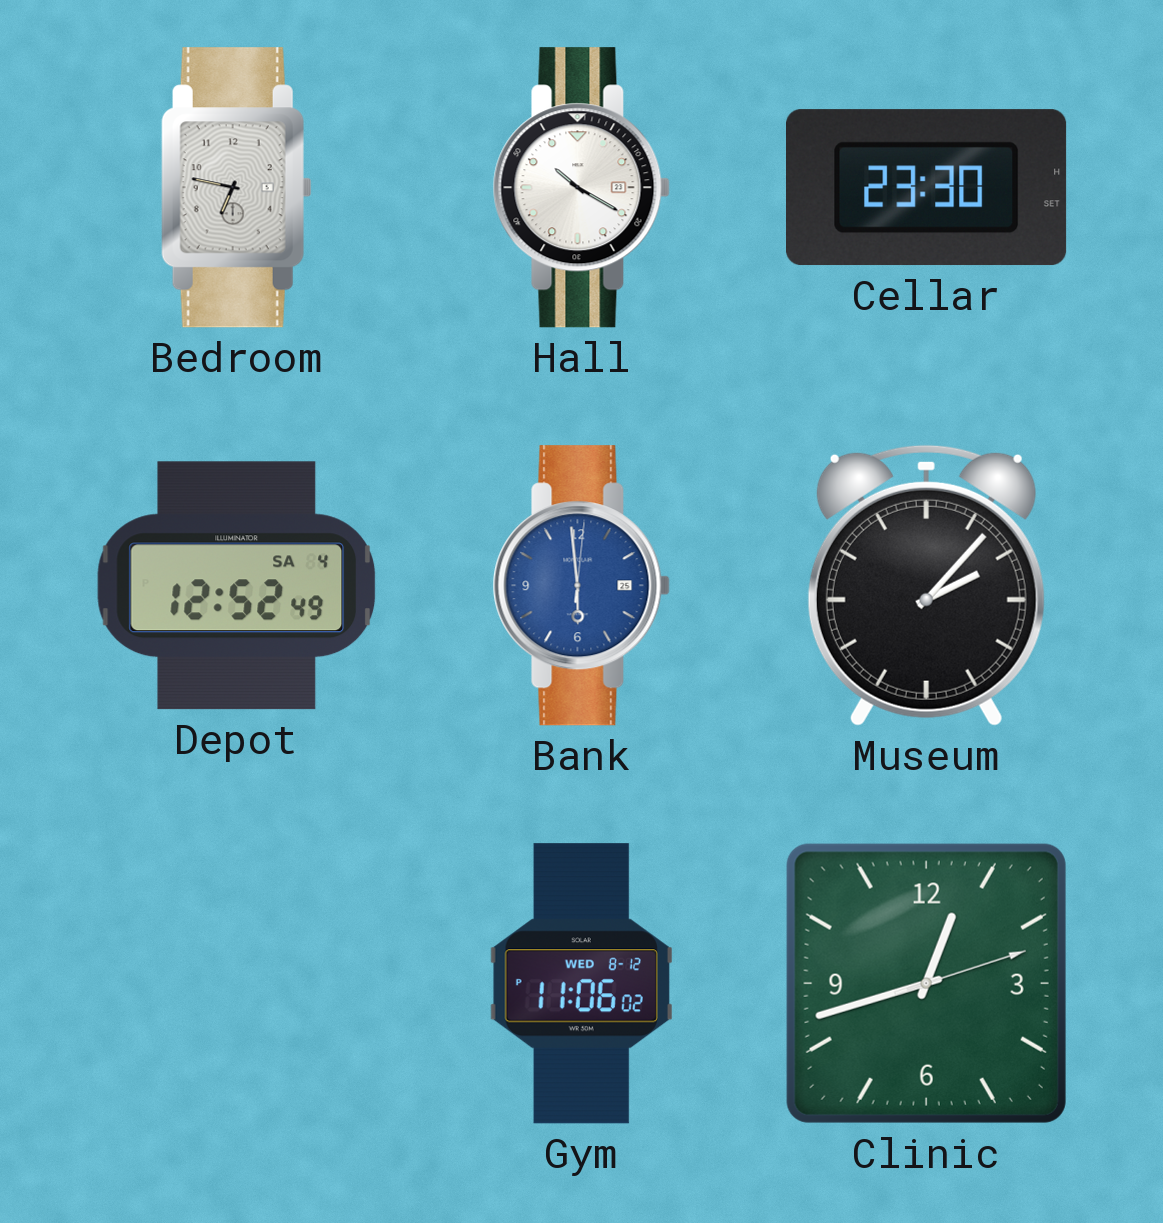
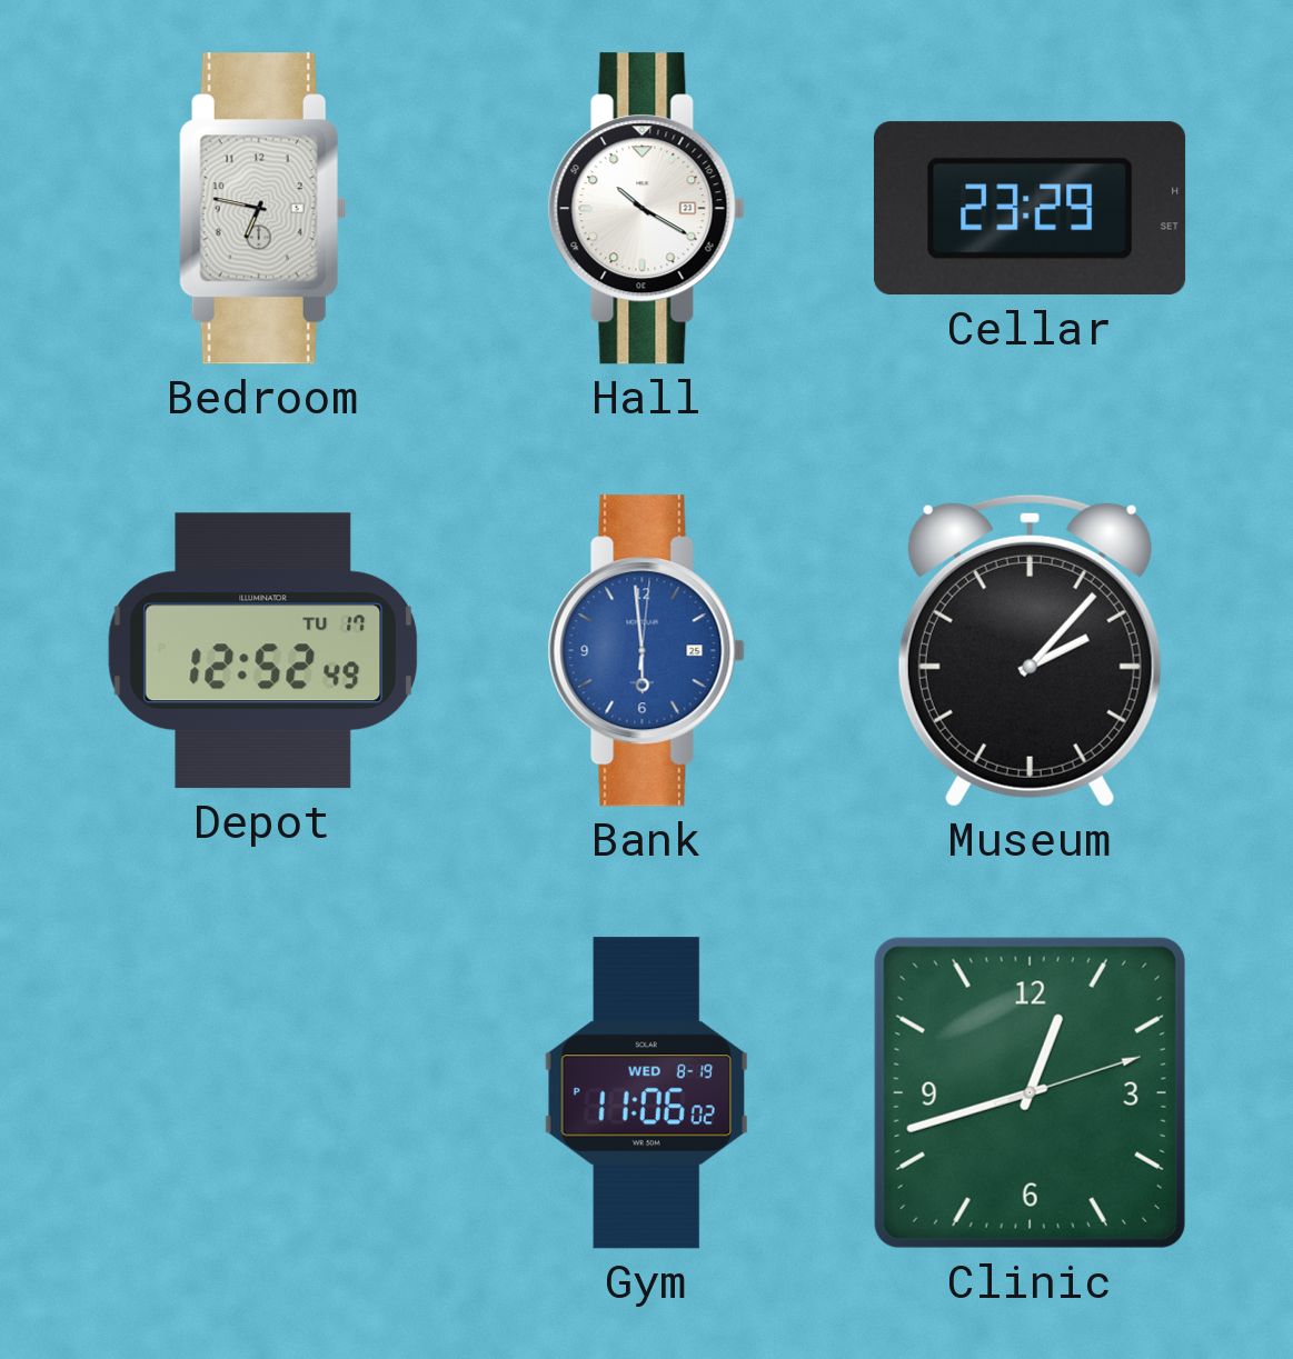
Cellar: 23:30 -> 23:29
Depot date: SA 4 -> TU 17
Gym date: WED 8-12 -> WED 8-19
